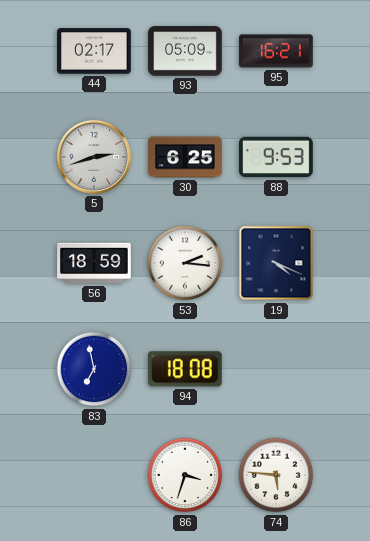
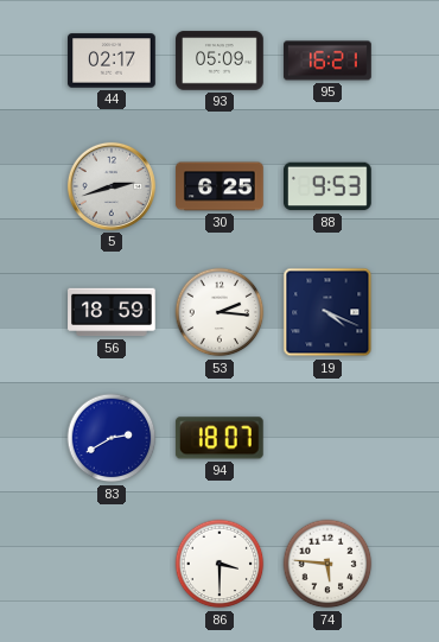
83: 6:58 -> 2:40
94: 18:08 -> 18:07
86: 3:33 -> 3:30
